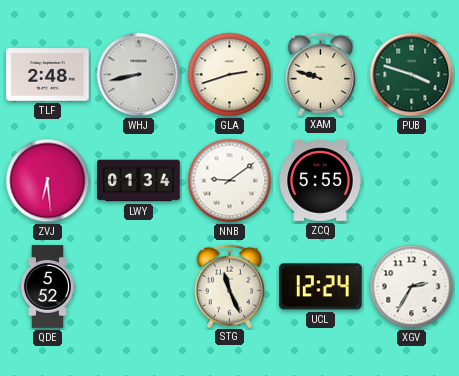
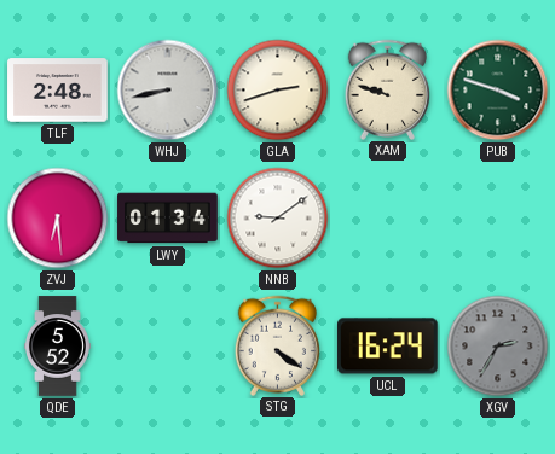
ZCQ: 5:55 -> none
STG: 11:26 -> 4:21
UCL: 12:24 -> 16:24
XGV dial: white -> grey
